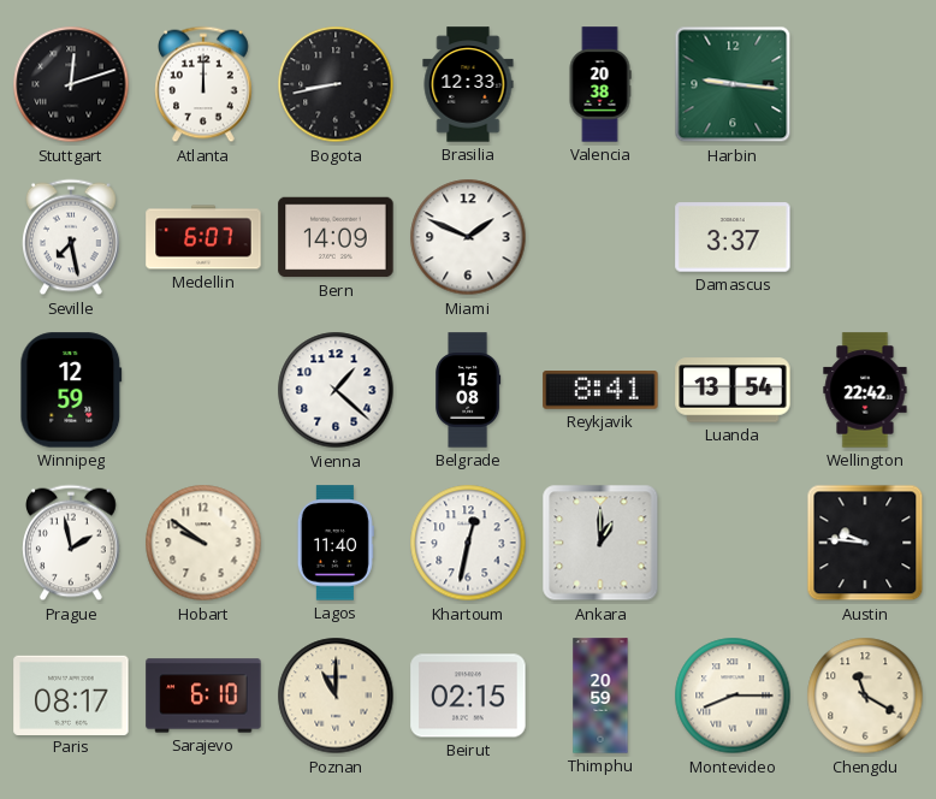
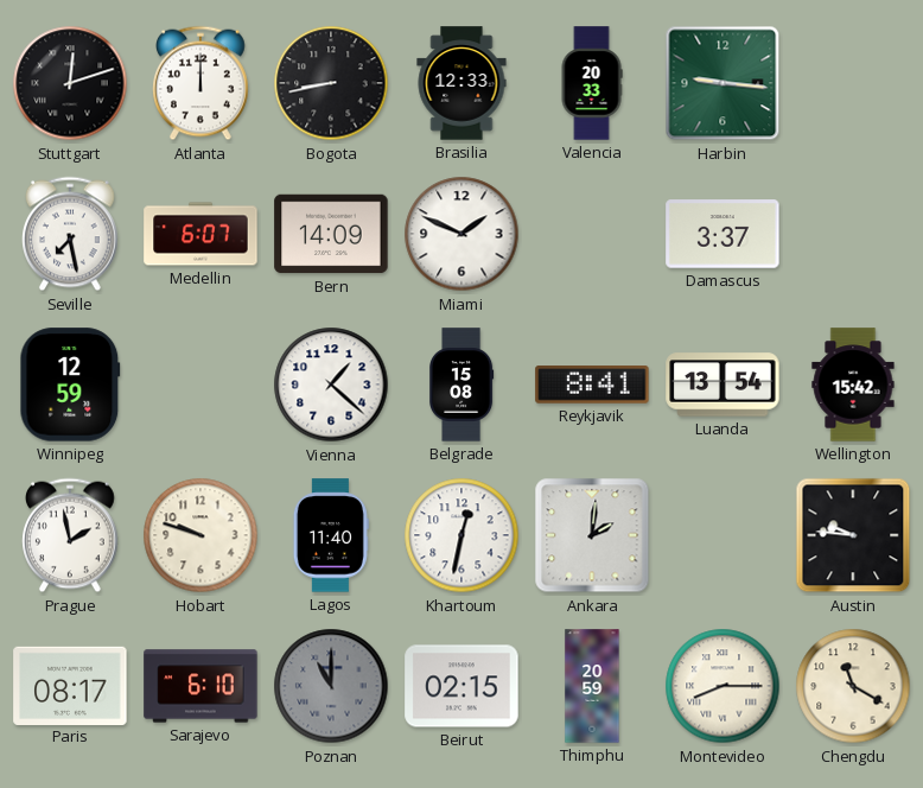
Valencia: 20:38 -> 20:33
Wellington: 22:42 -> 15:42
Hobart: 9:51 -> 9:48
Ankara: 1:00 -> 2:01
Poznan dial: cream -> grey
